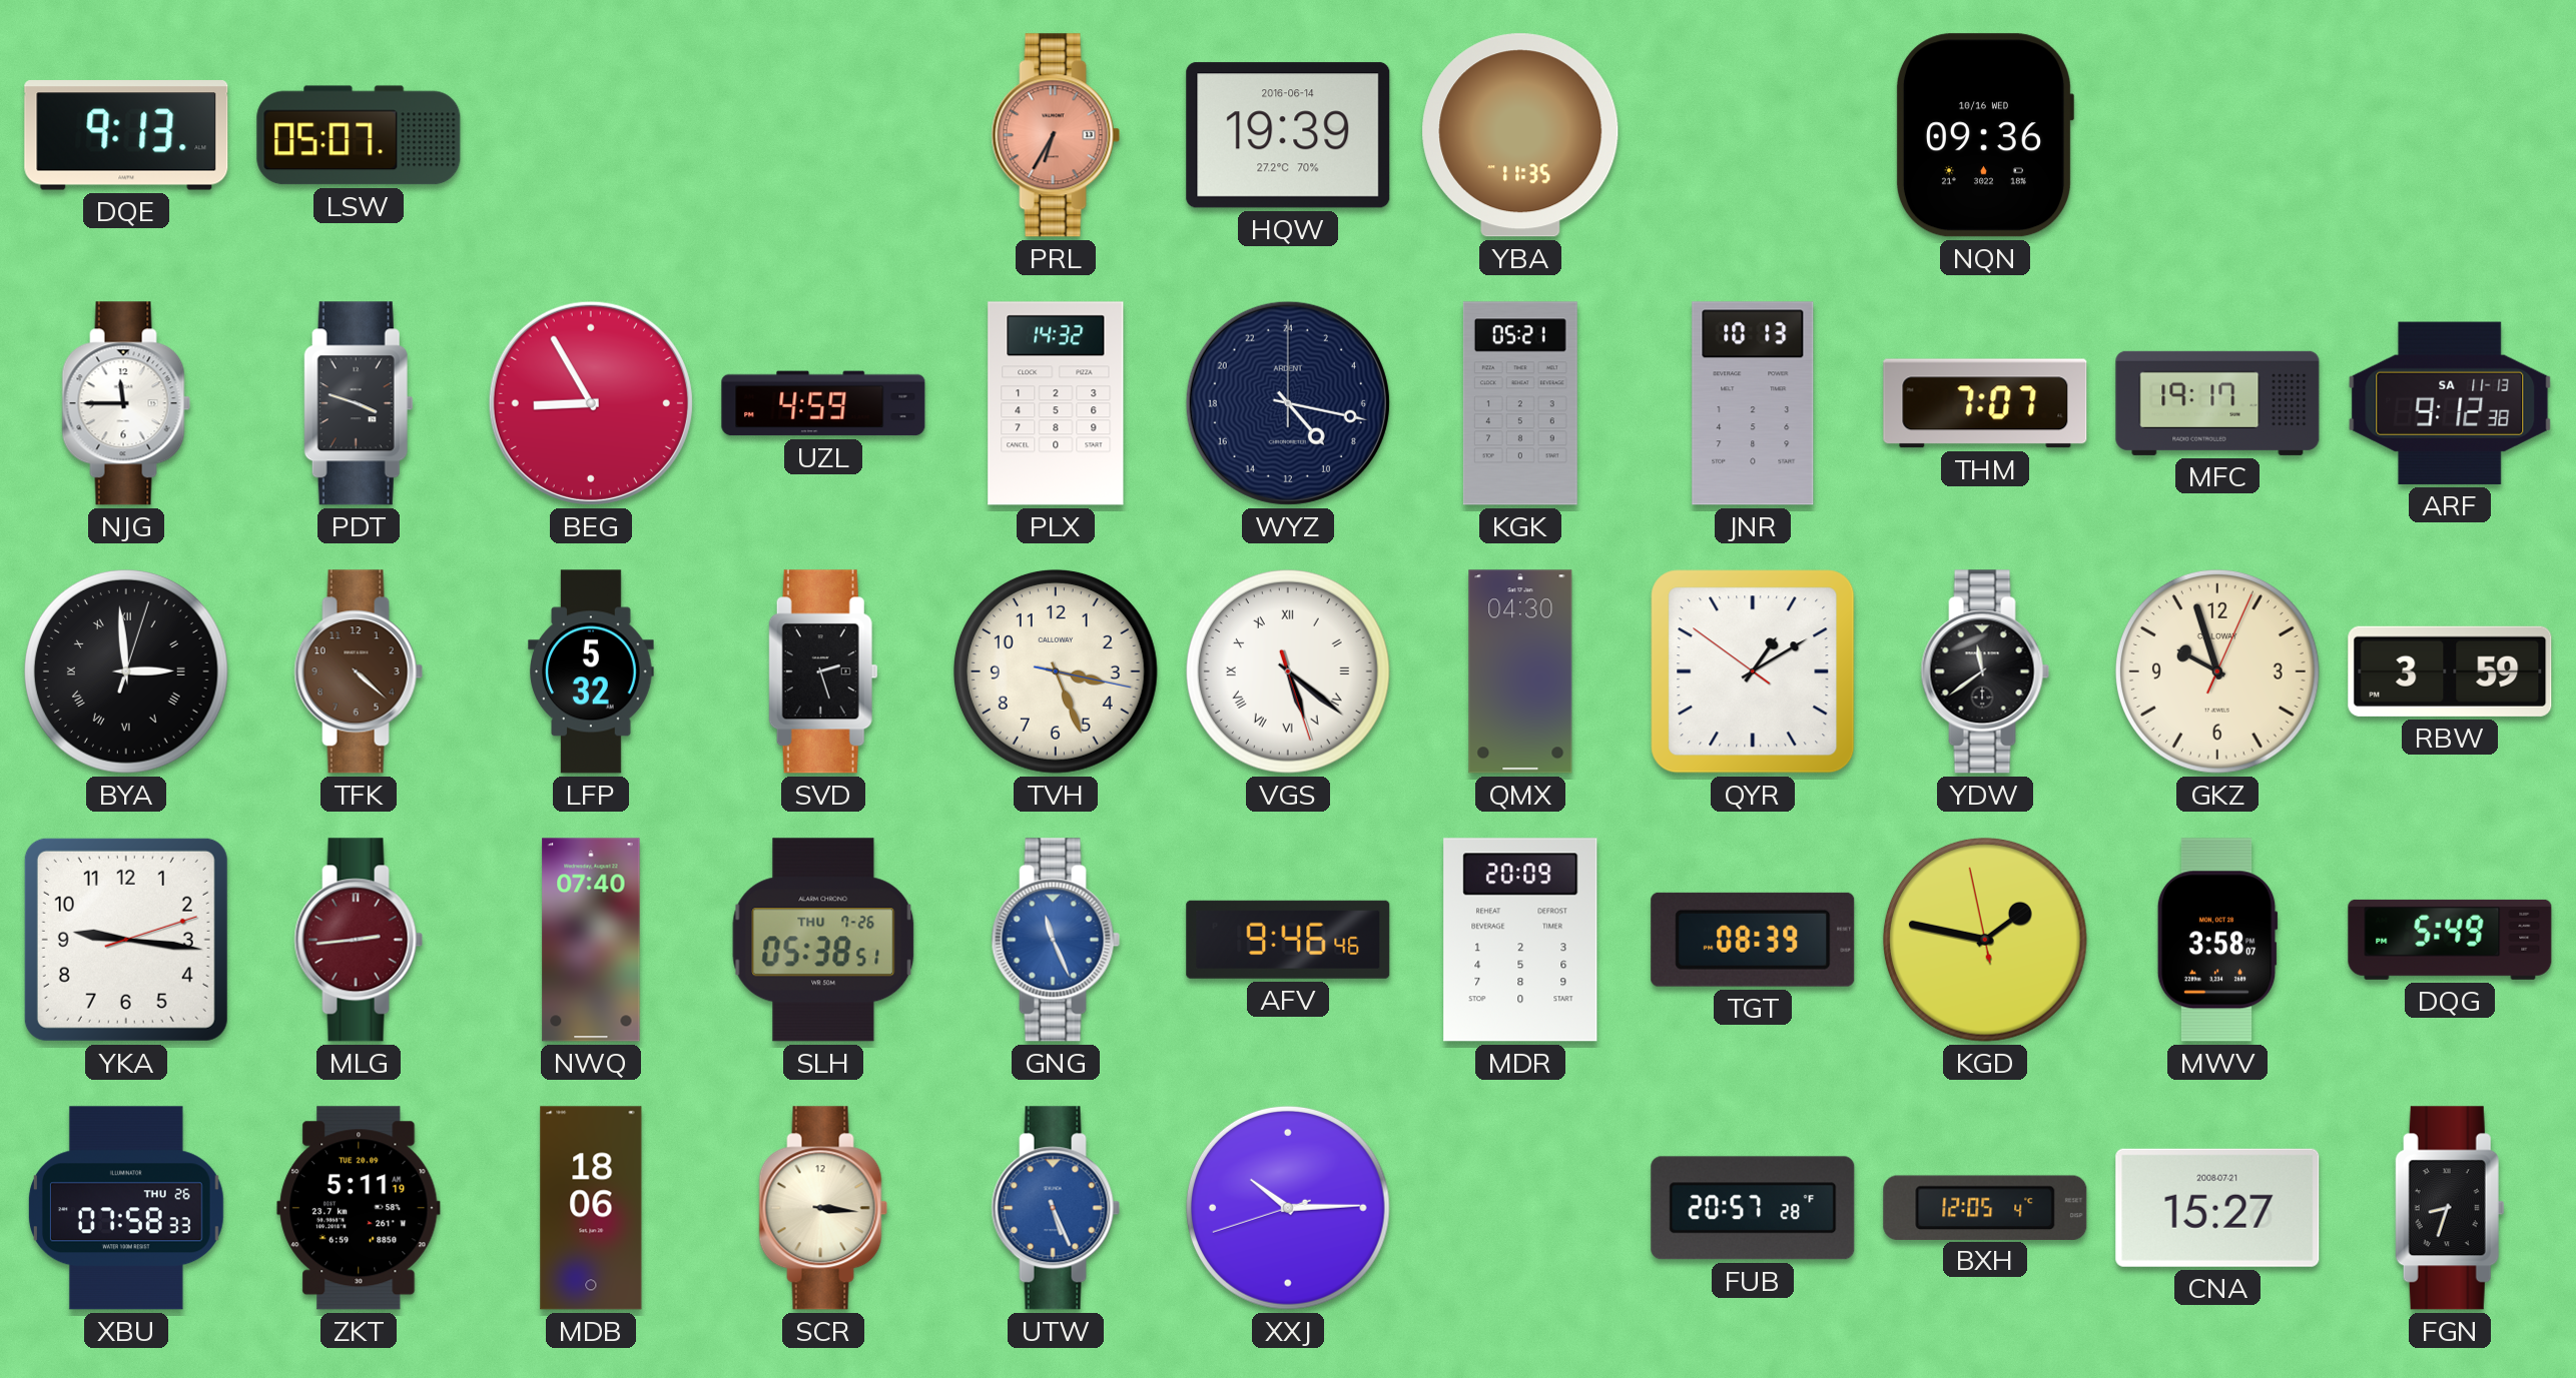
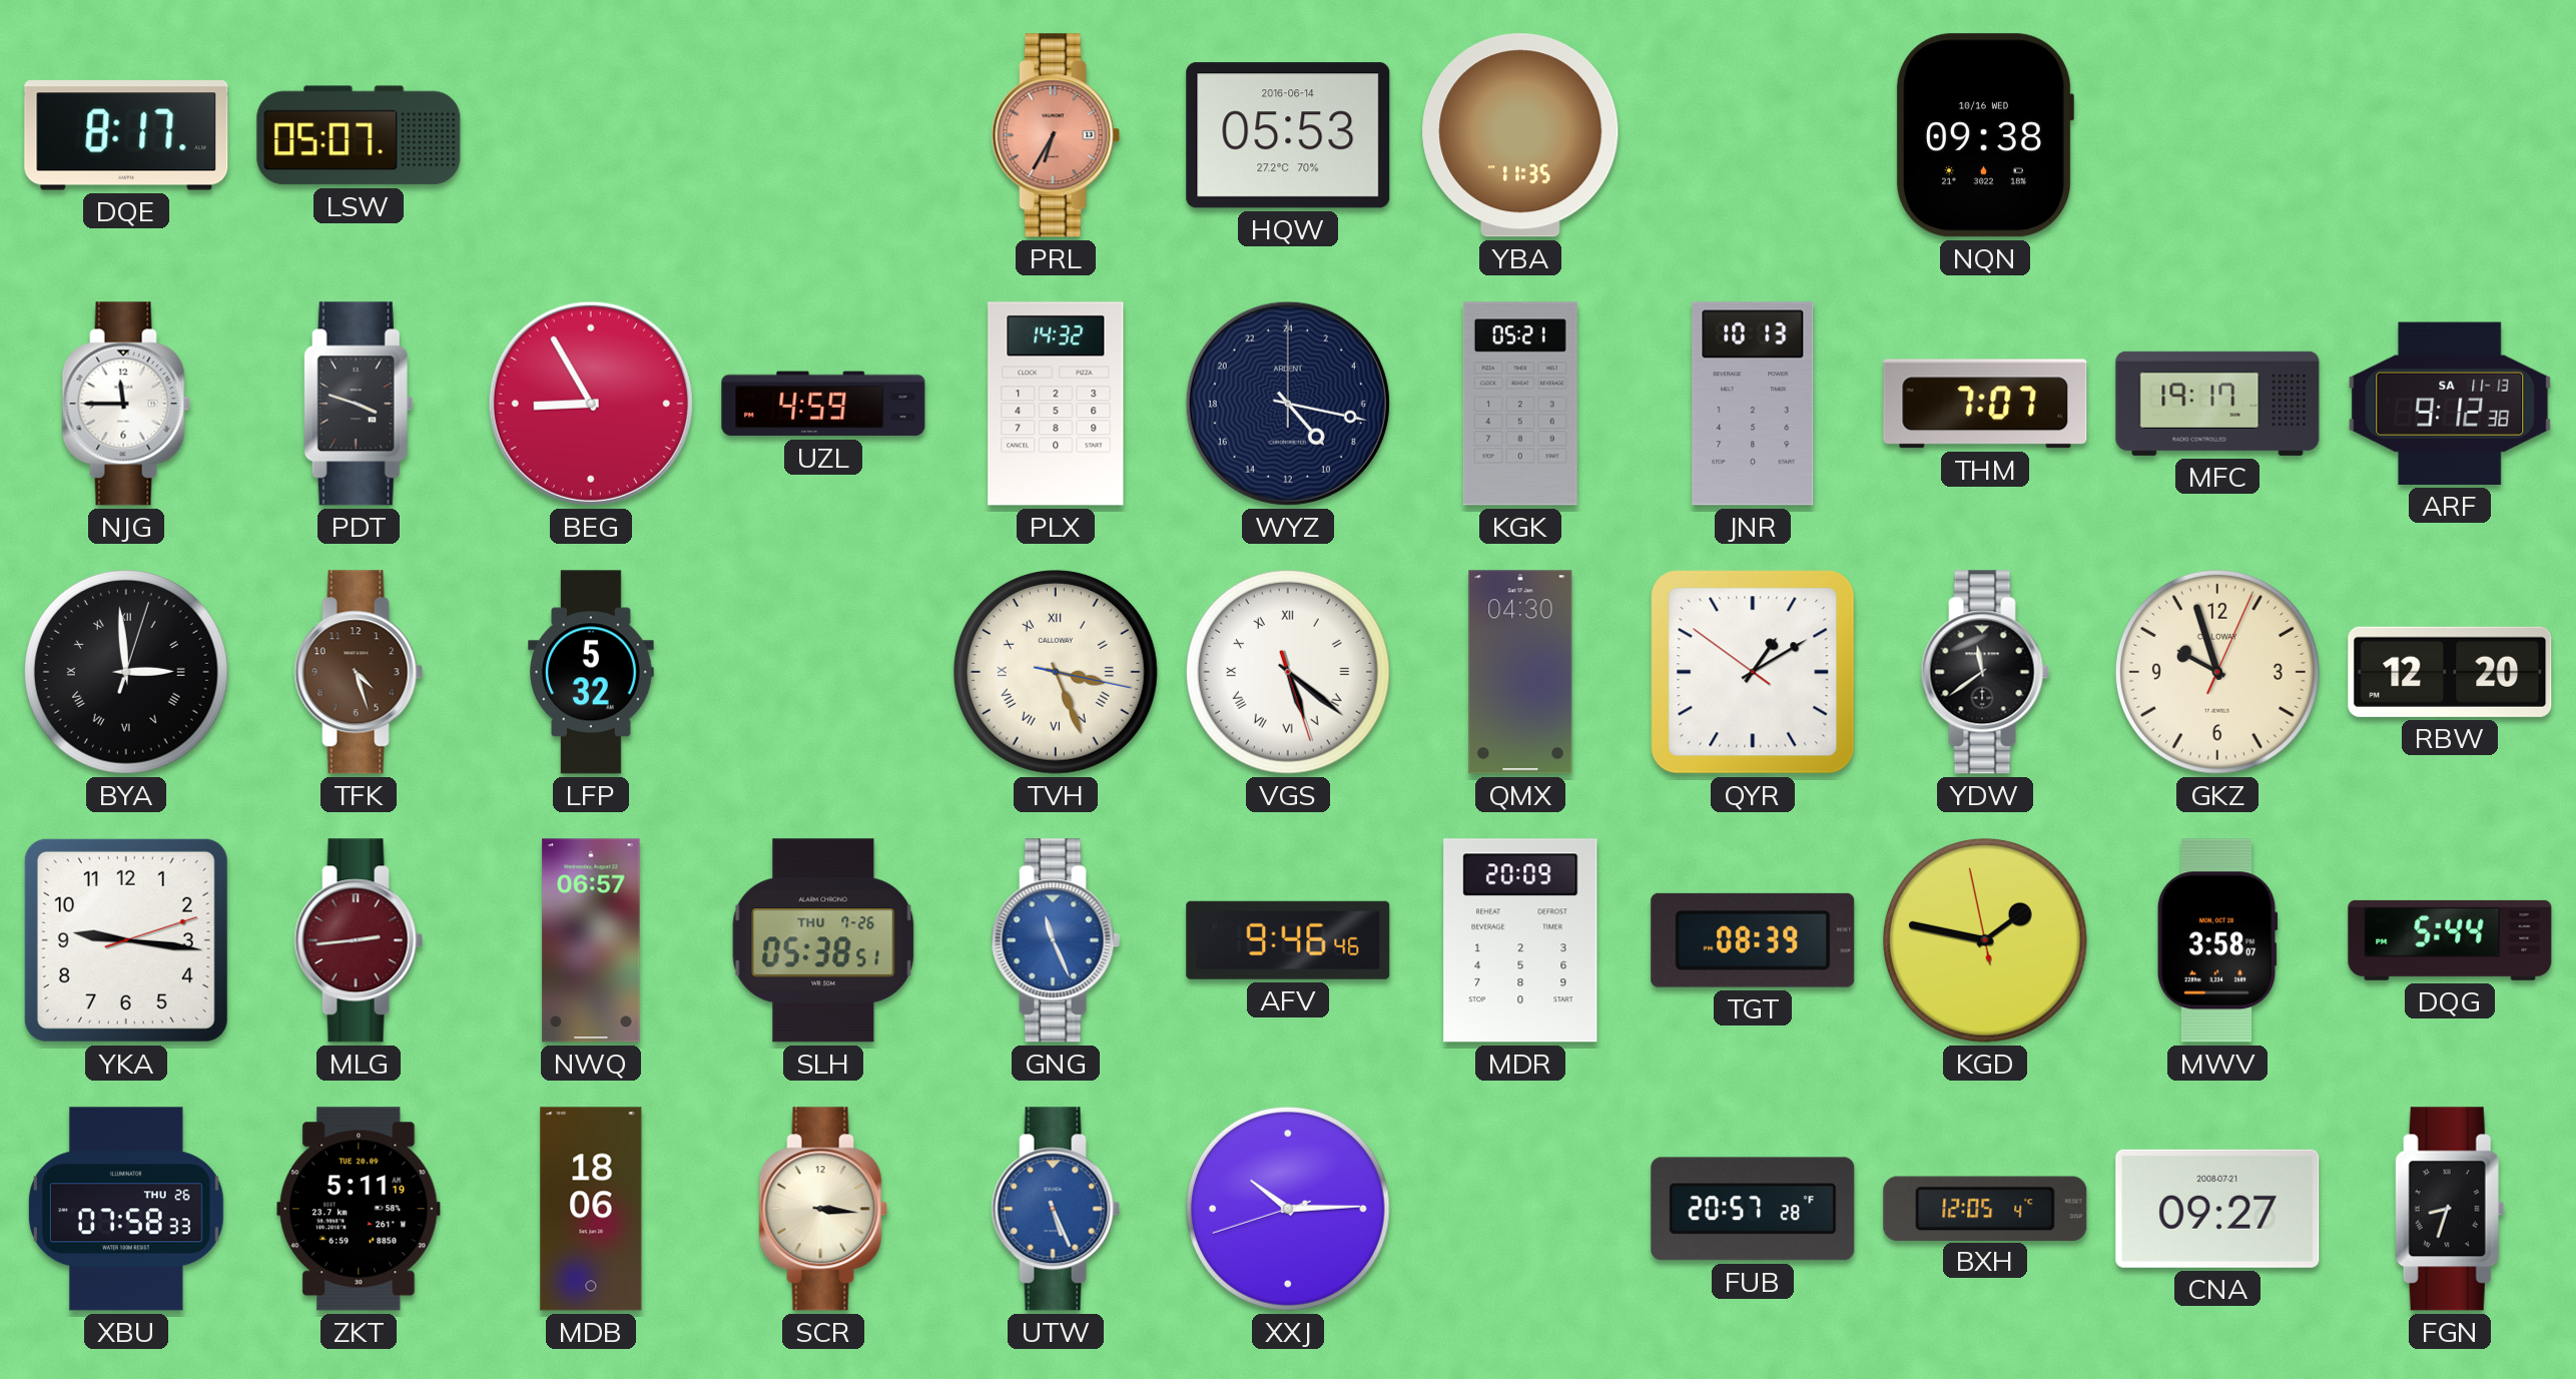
DQE: 9:13 -> 8:17
HQW: 19:39 -> 05:53
NQN: 09:36 -> 09:38
TFK: 4:22 -> 4:27
SVD: 2:27 -> none
TVH numerals: Arabic -> Roman
RBW: 3:59 -> 12:20
NWQ: 07:40 -> 06:57
DQG: 5:49 -> 5:44
CNA: 15:27 -> 09:27
